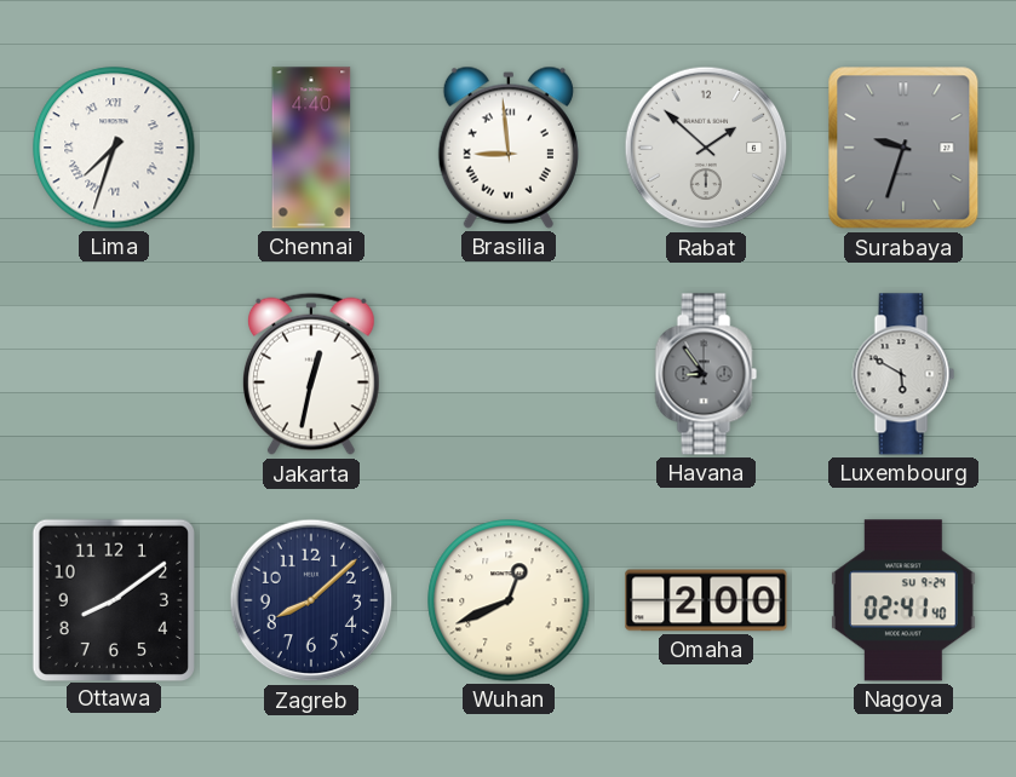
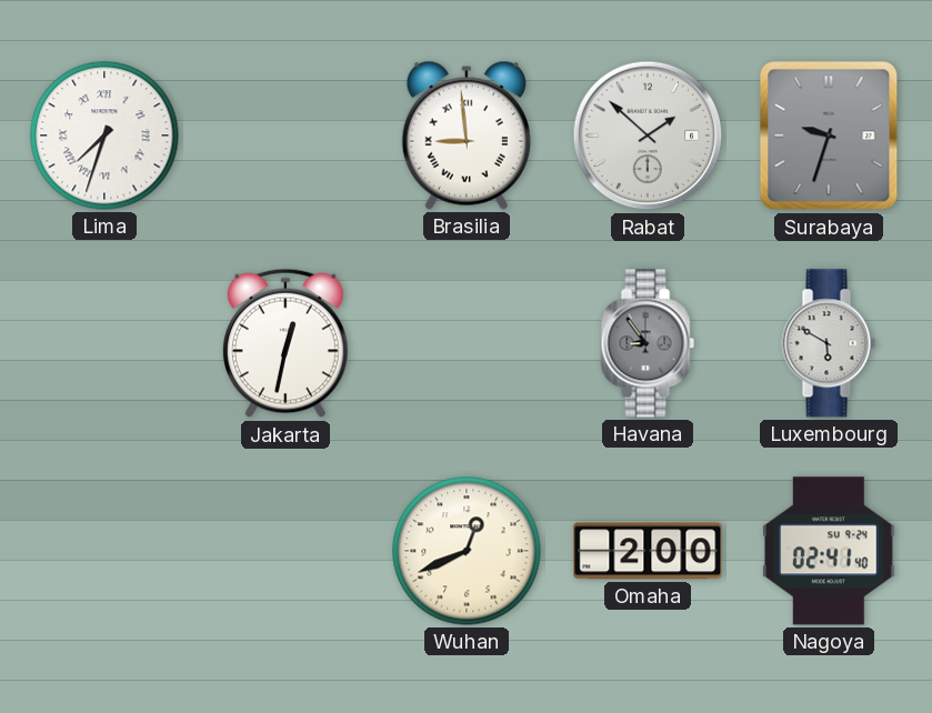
Chennai: 4:40 -> none
Ottawa: 8:09 -> none
Zagreb: 8:08 -> none
